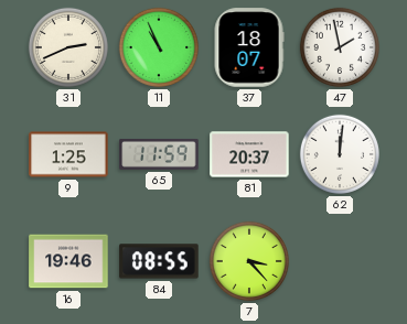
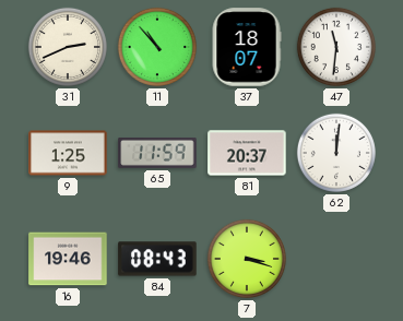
11: 10:56 -> 10:53
47: 1:58 -> 11:31
84: 08:55 -> 08:43
7: 3:23 -> 3:18
